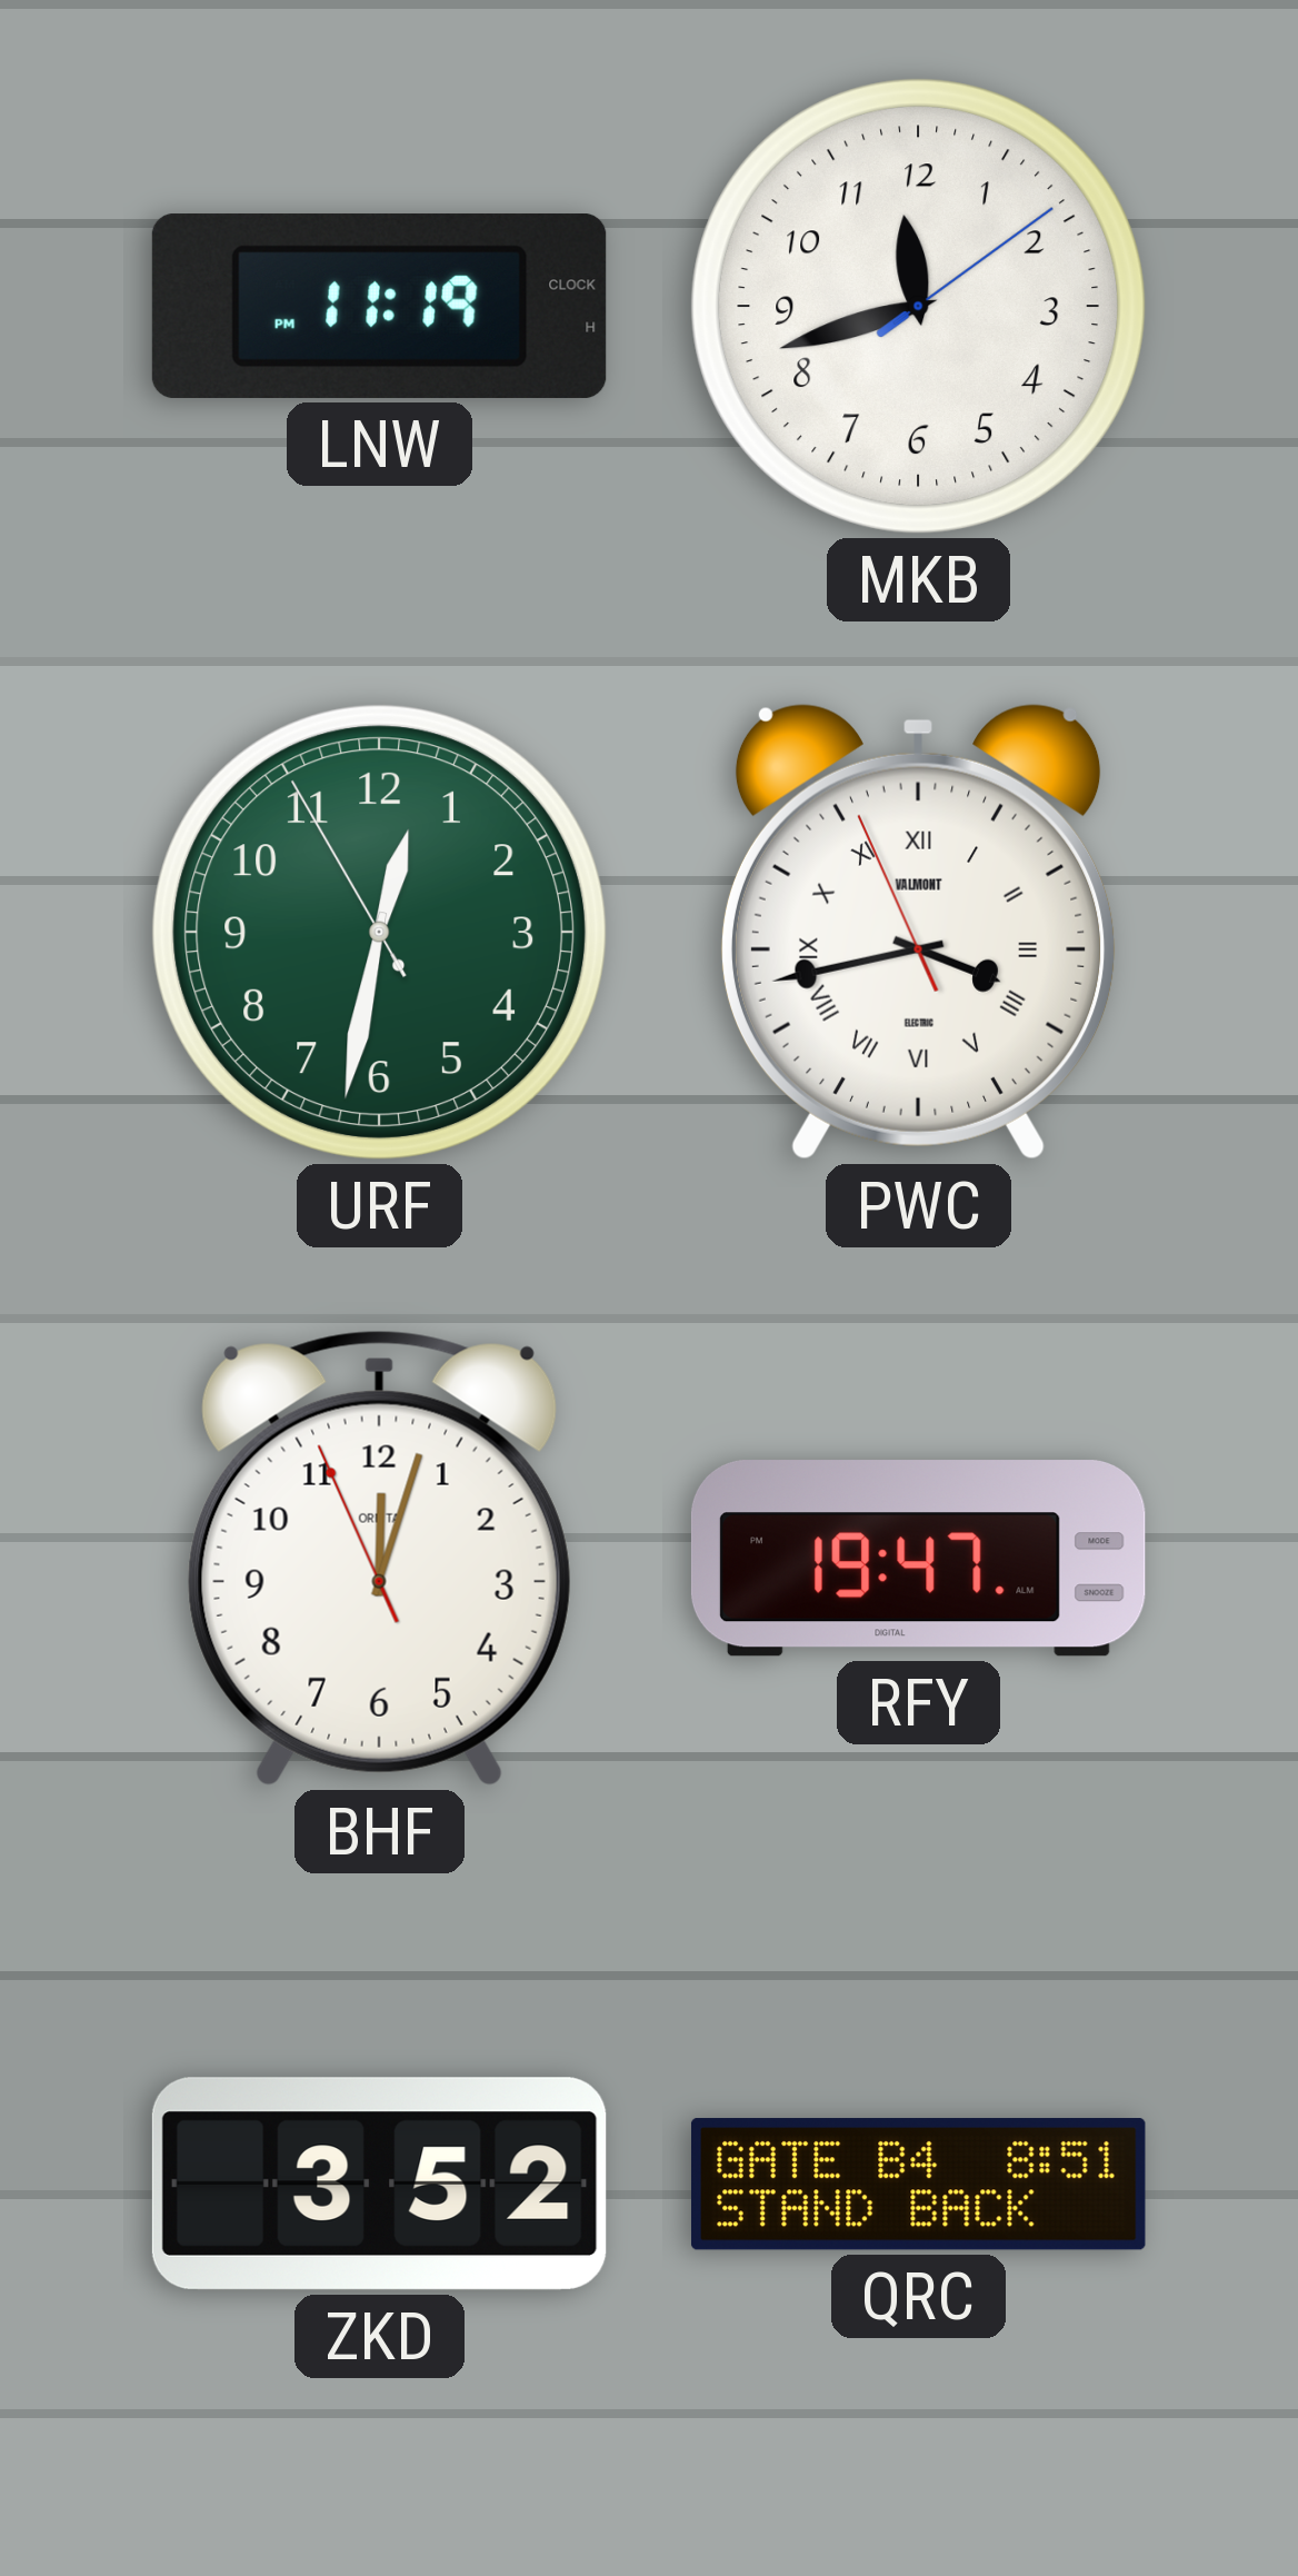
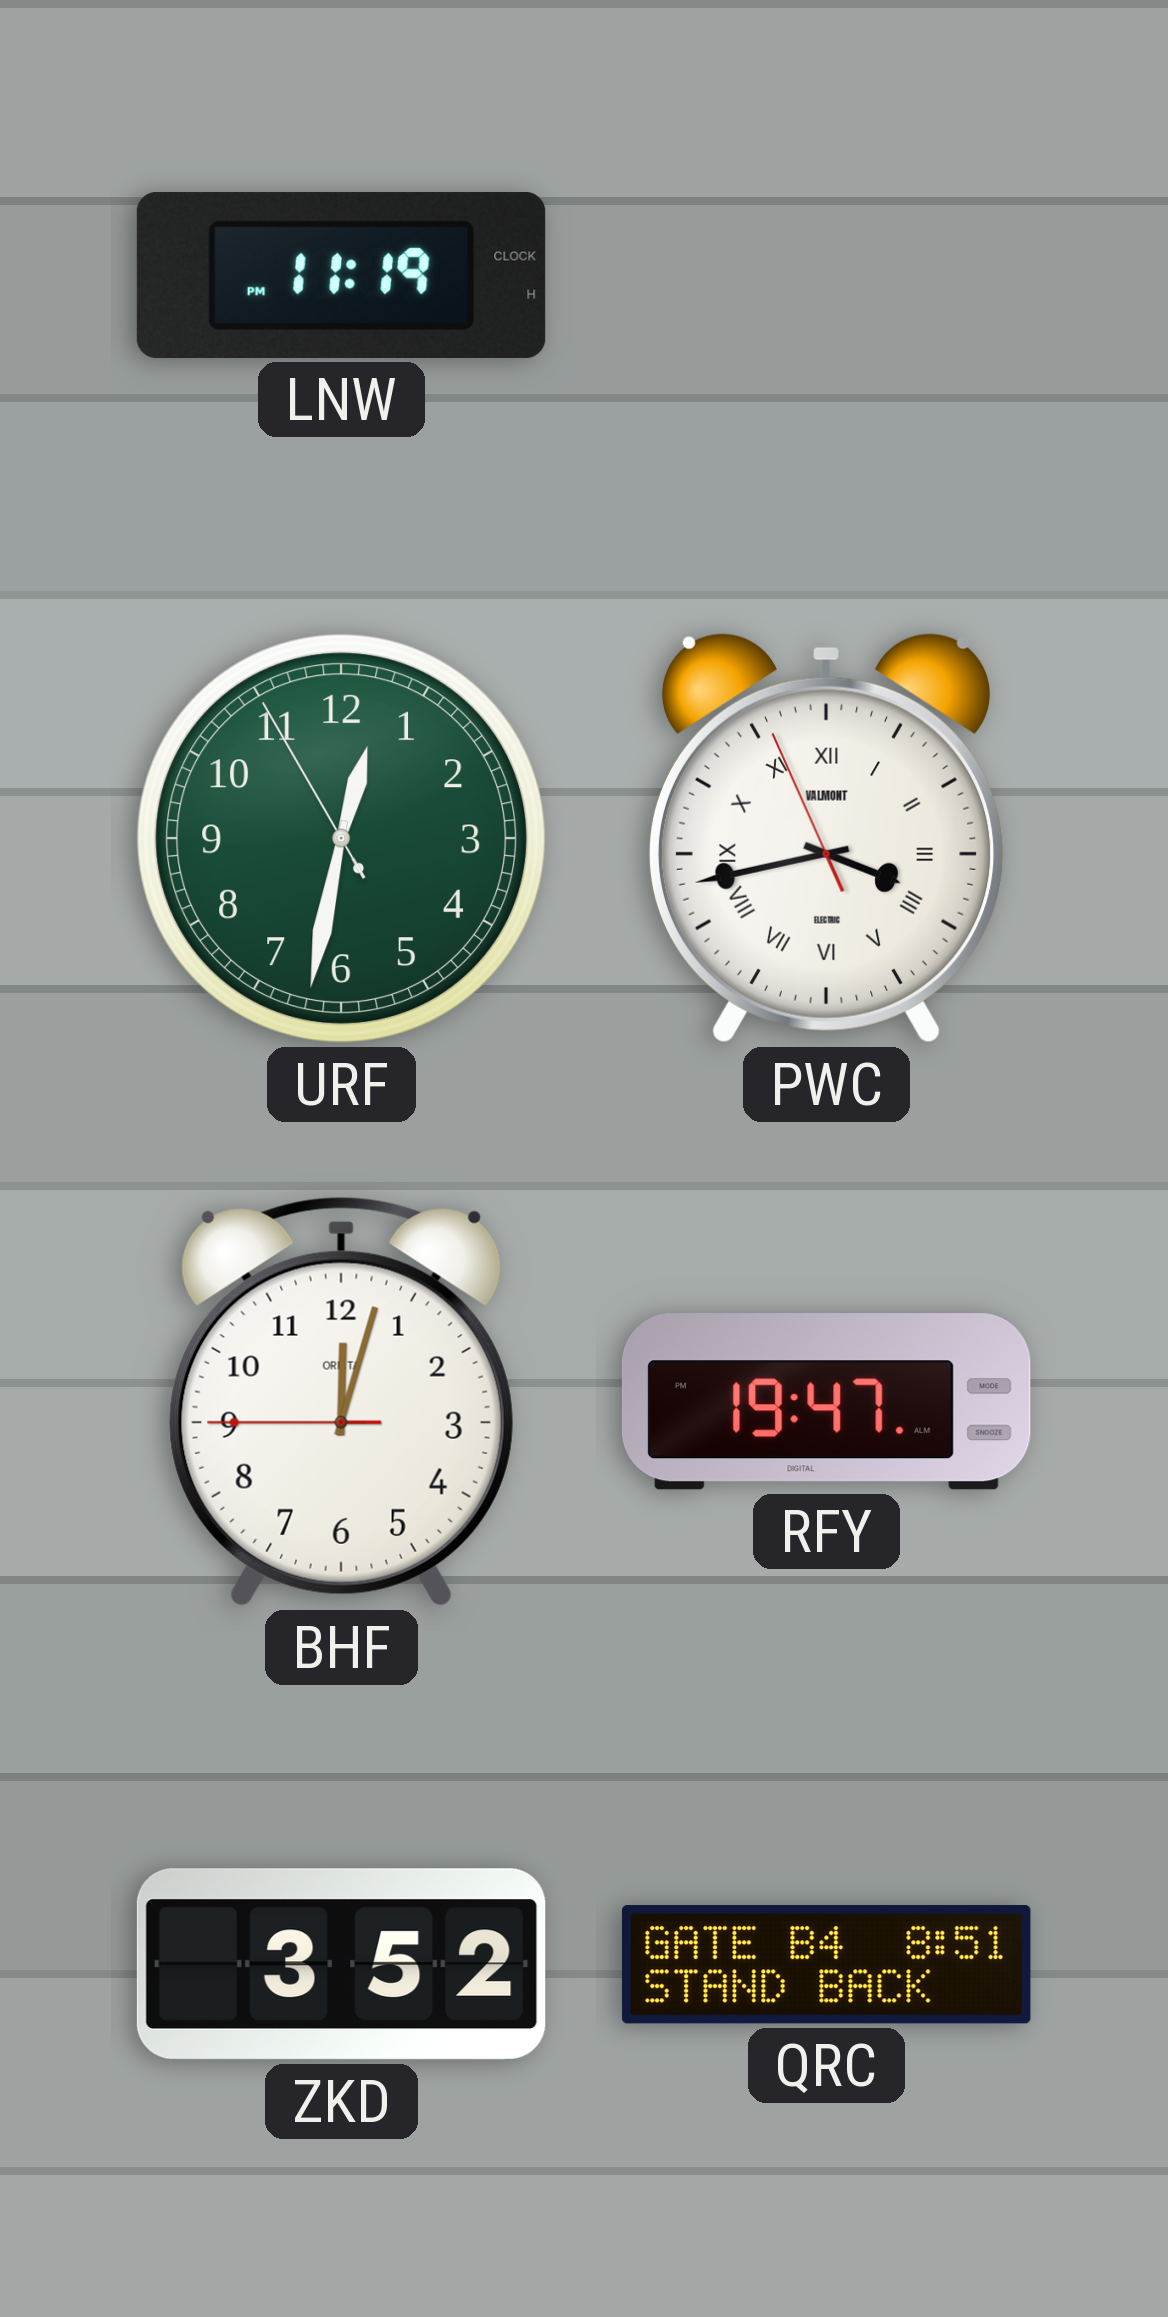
MKB: 11:42 -> none
BHF: 12:02:56 -> 12:02:45
